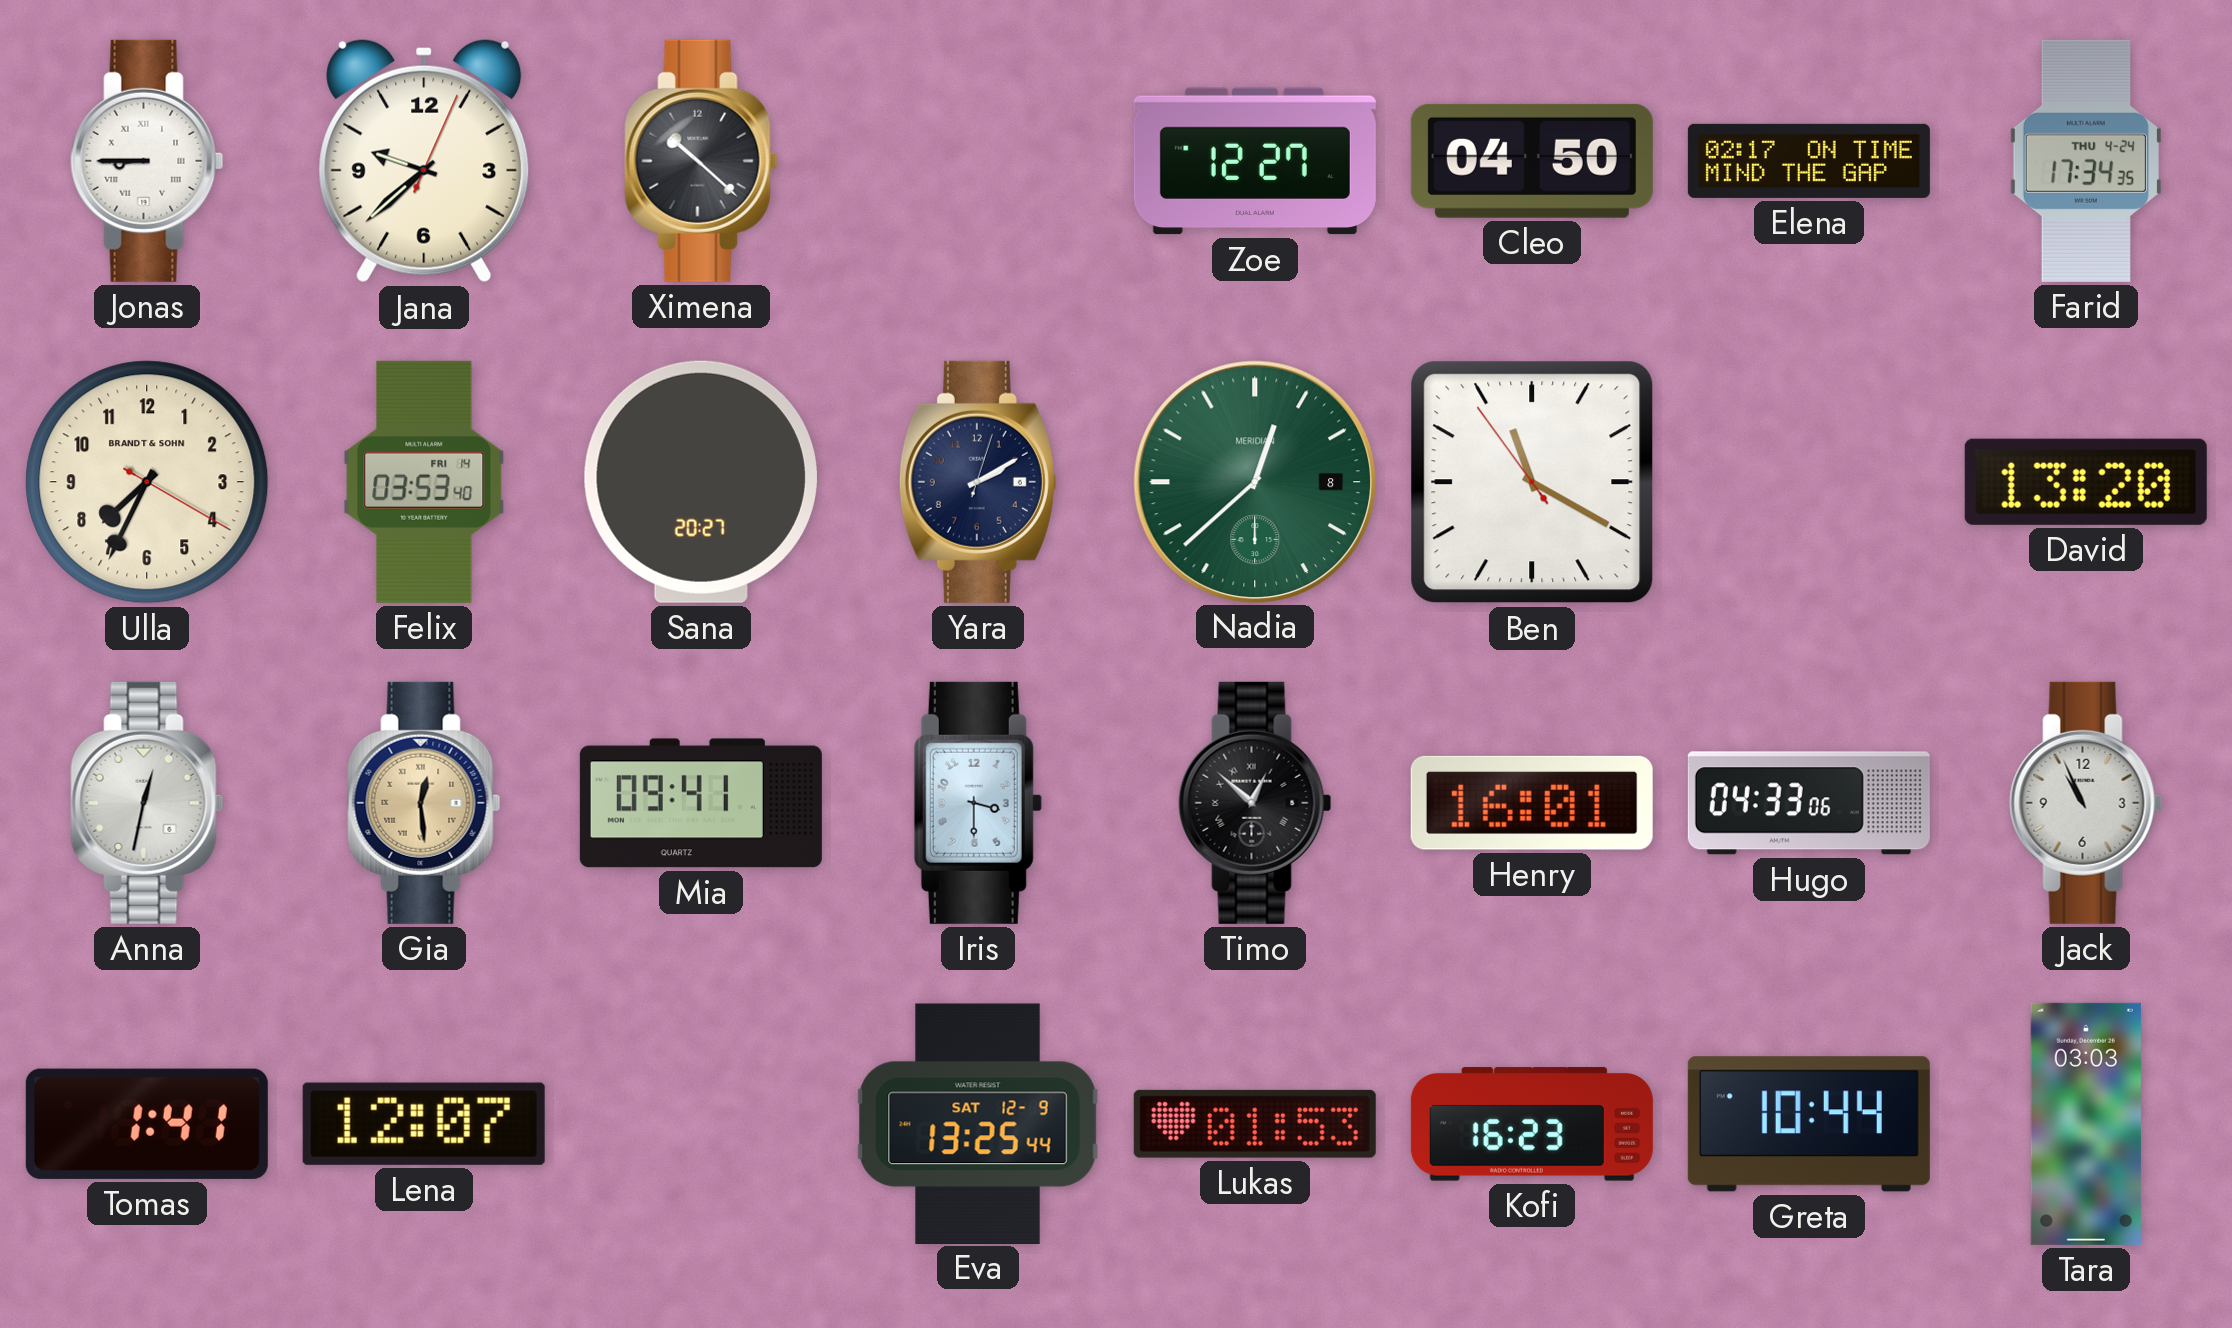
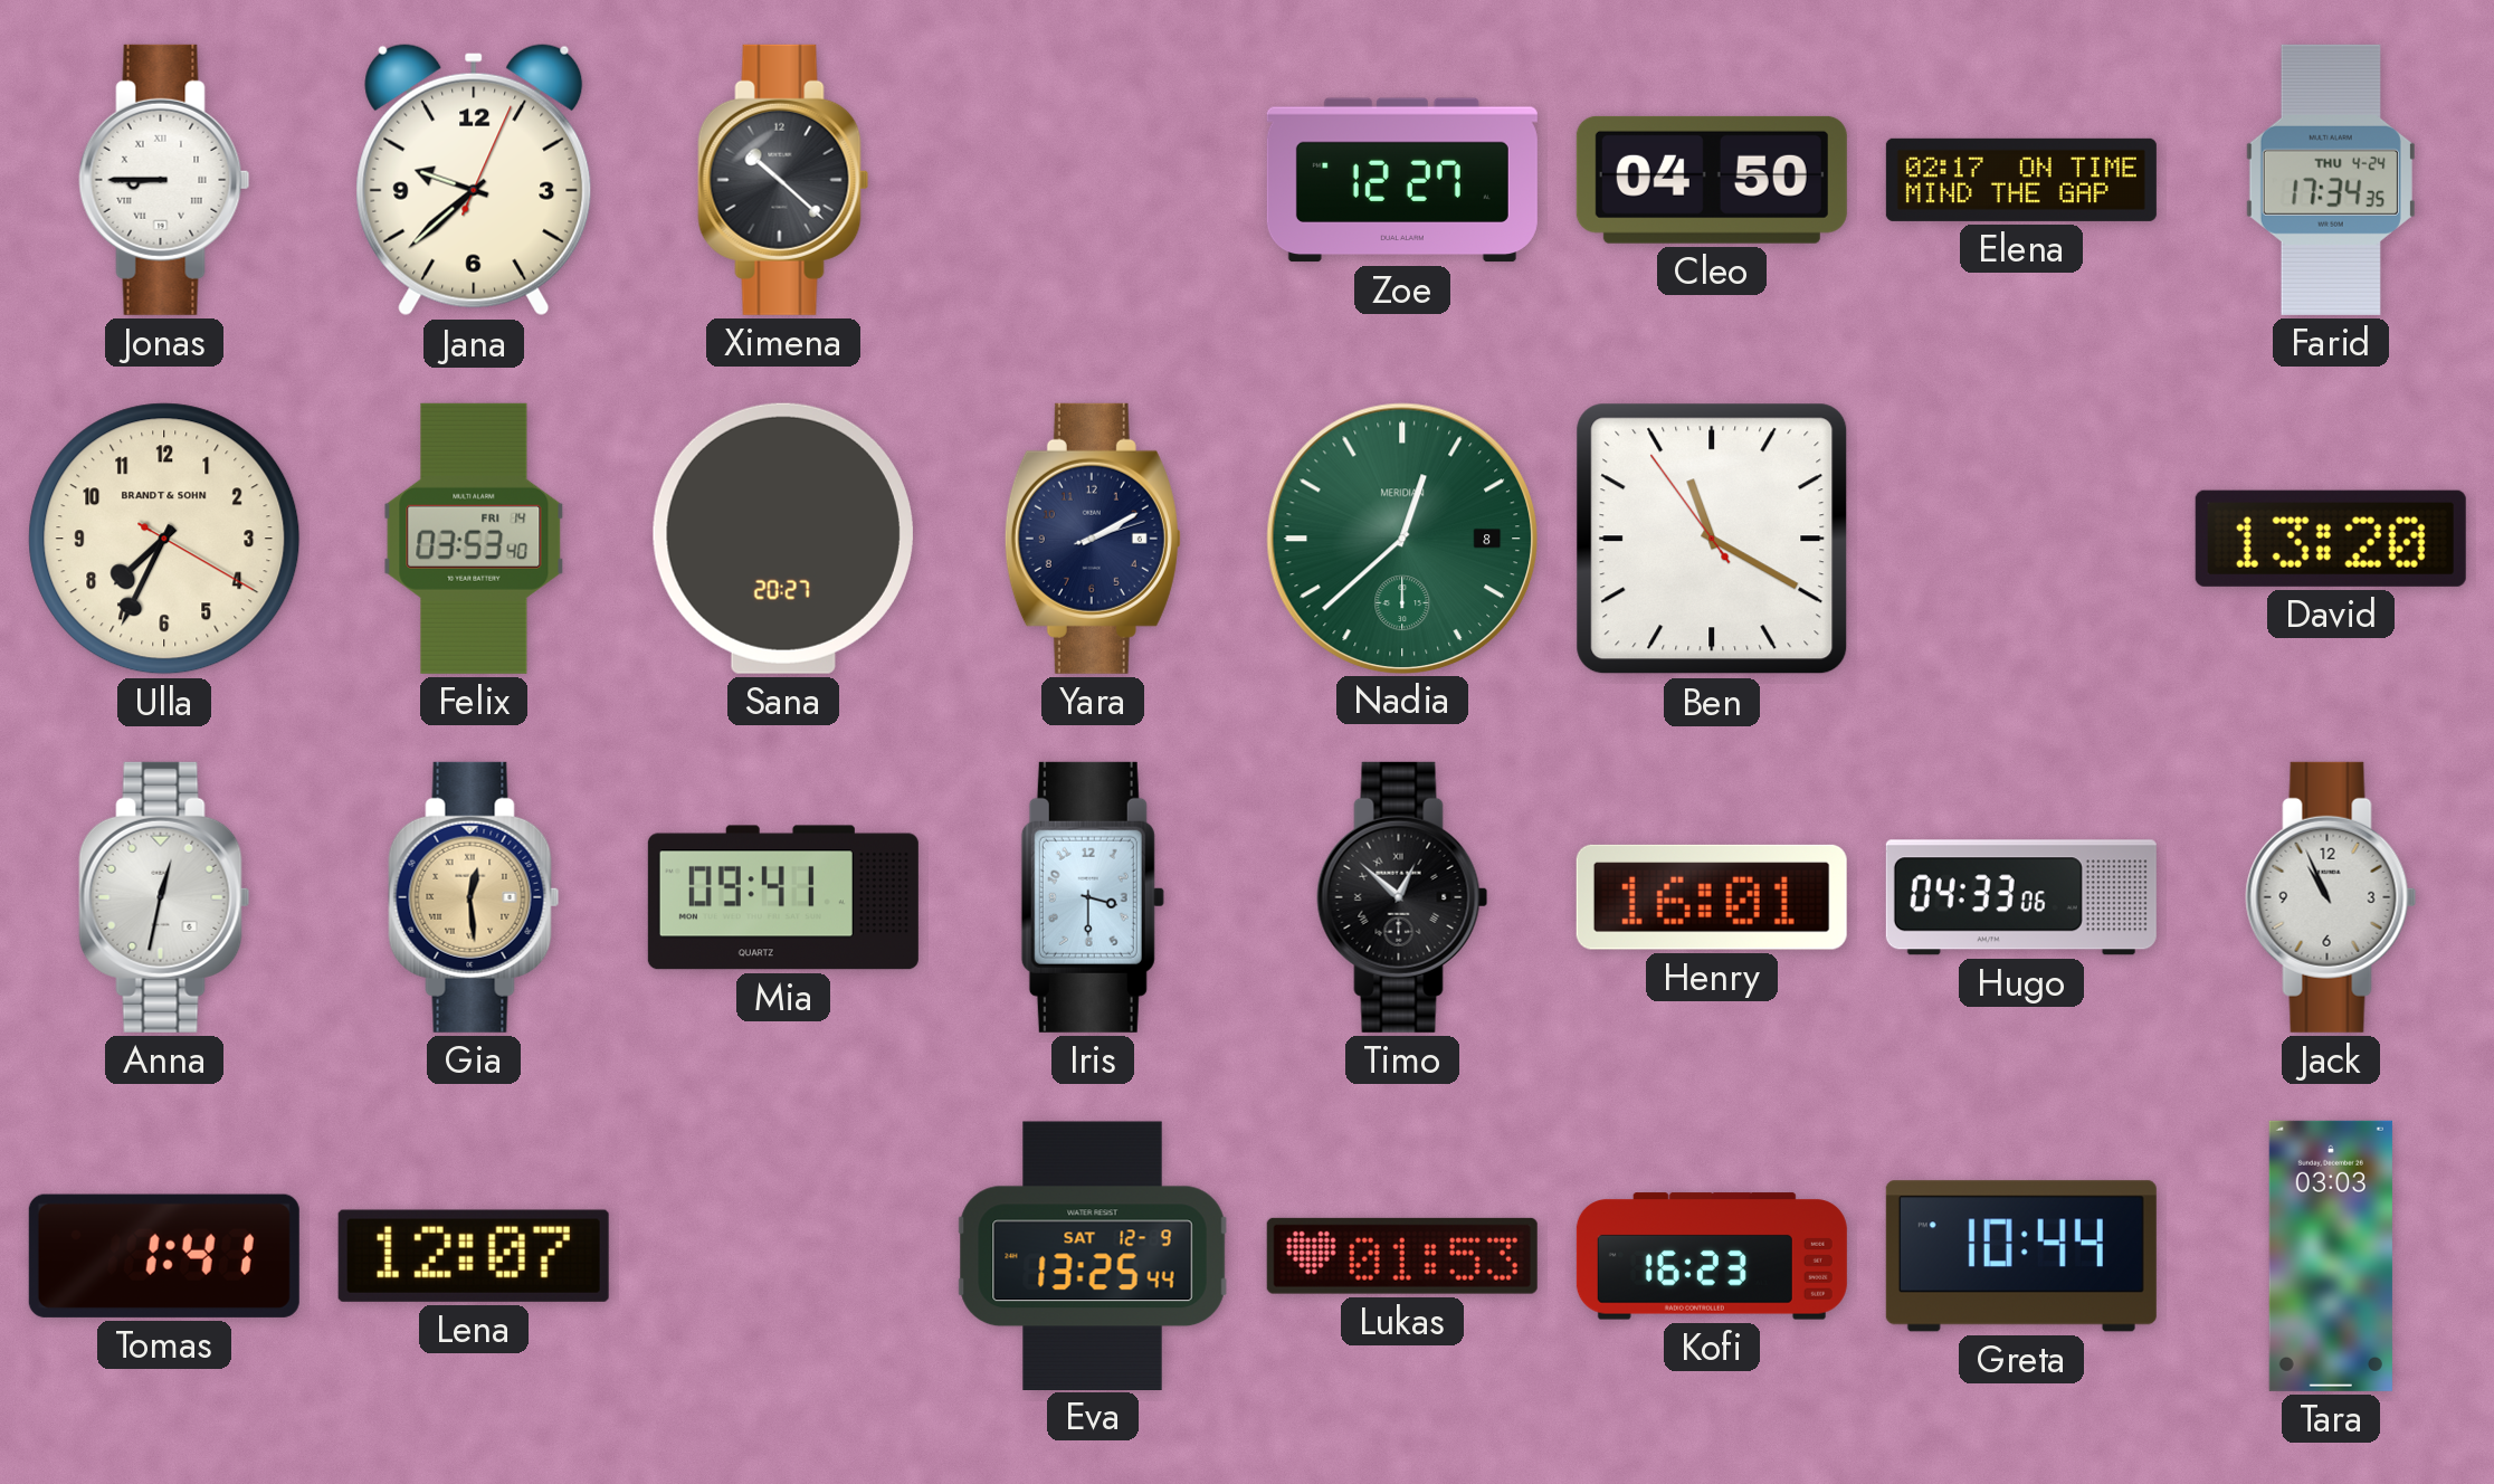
Yara: 2:10:03 -> 2:10:12
